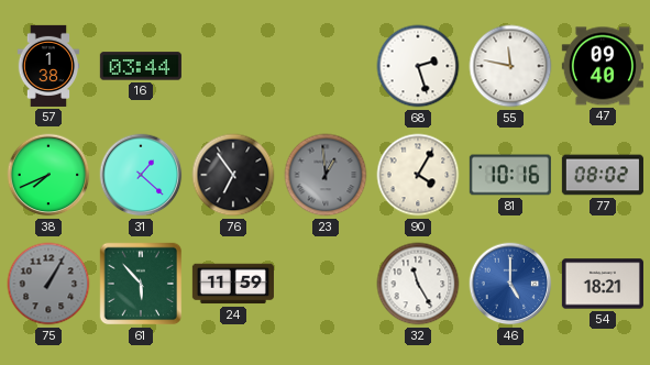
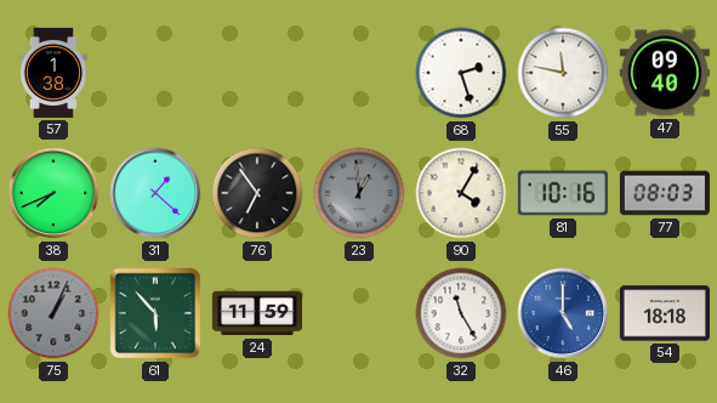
16: 03:44 -> none
77: 08:02 -> 08:03
75: 1:05 -> 1:04
54: 18:21 -> 18:18
